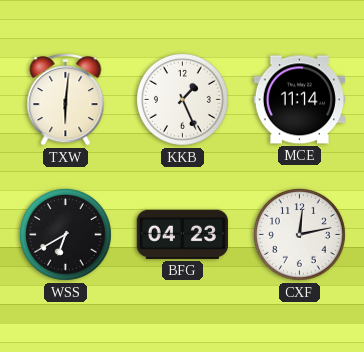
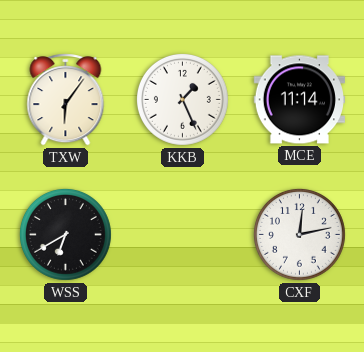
TXW: 6:01 -> 6:06
BFG: 04:23 -> none
